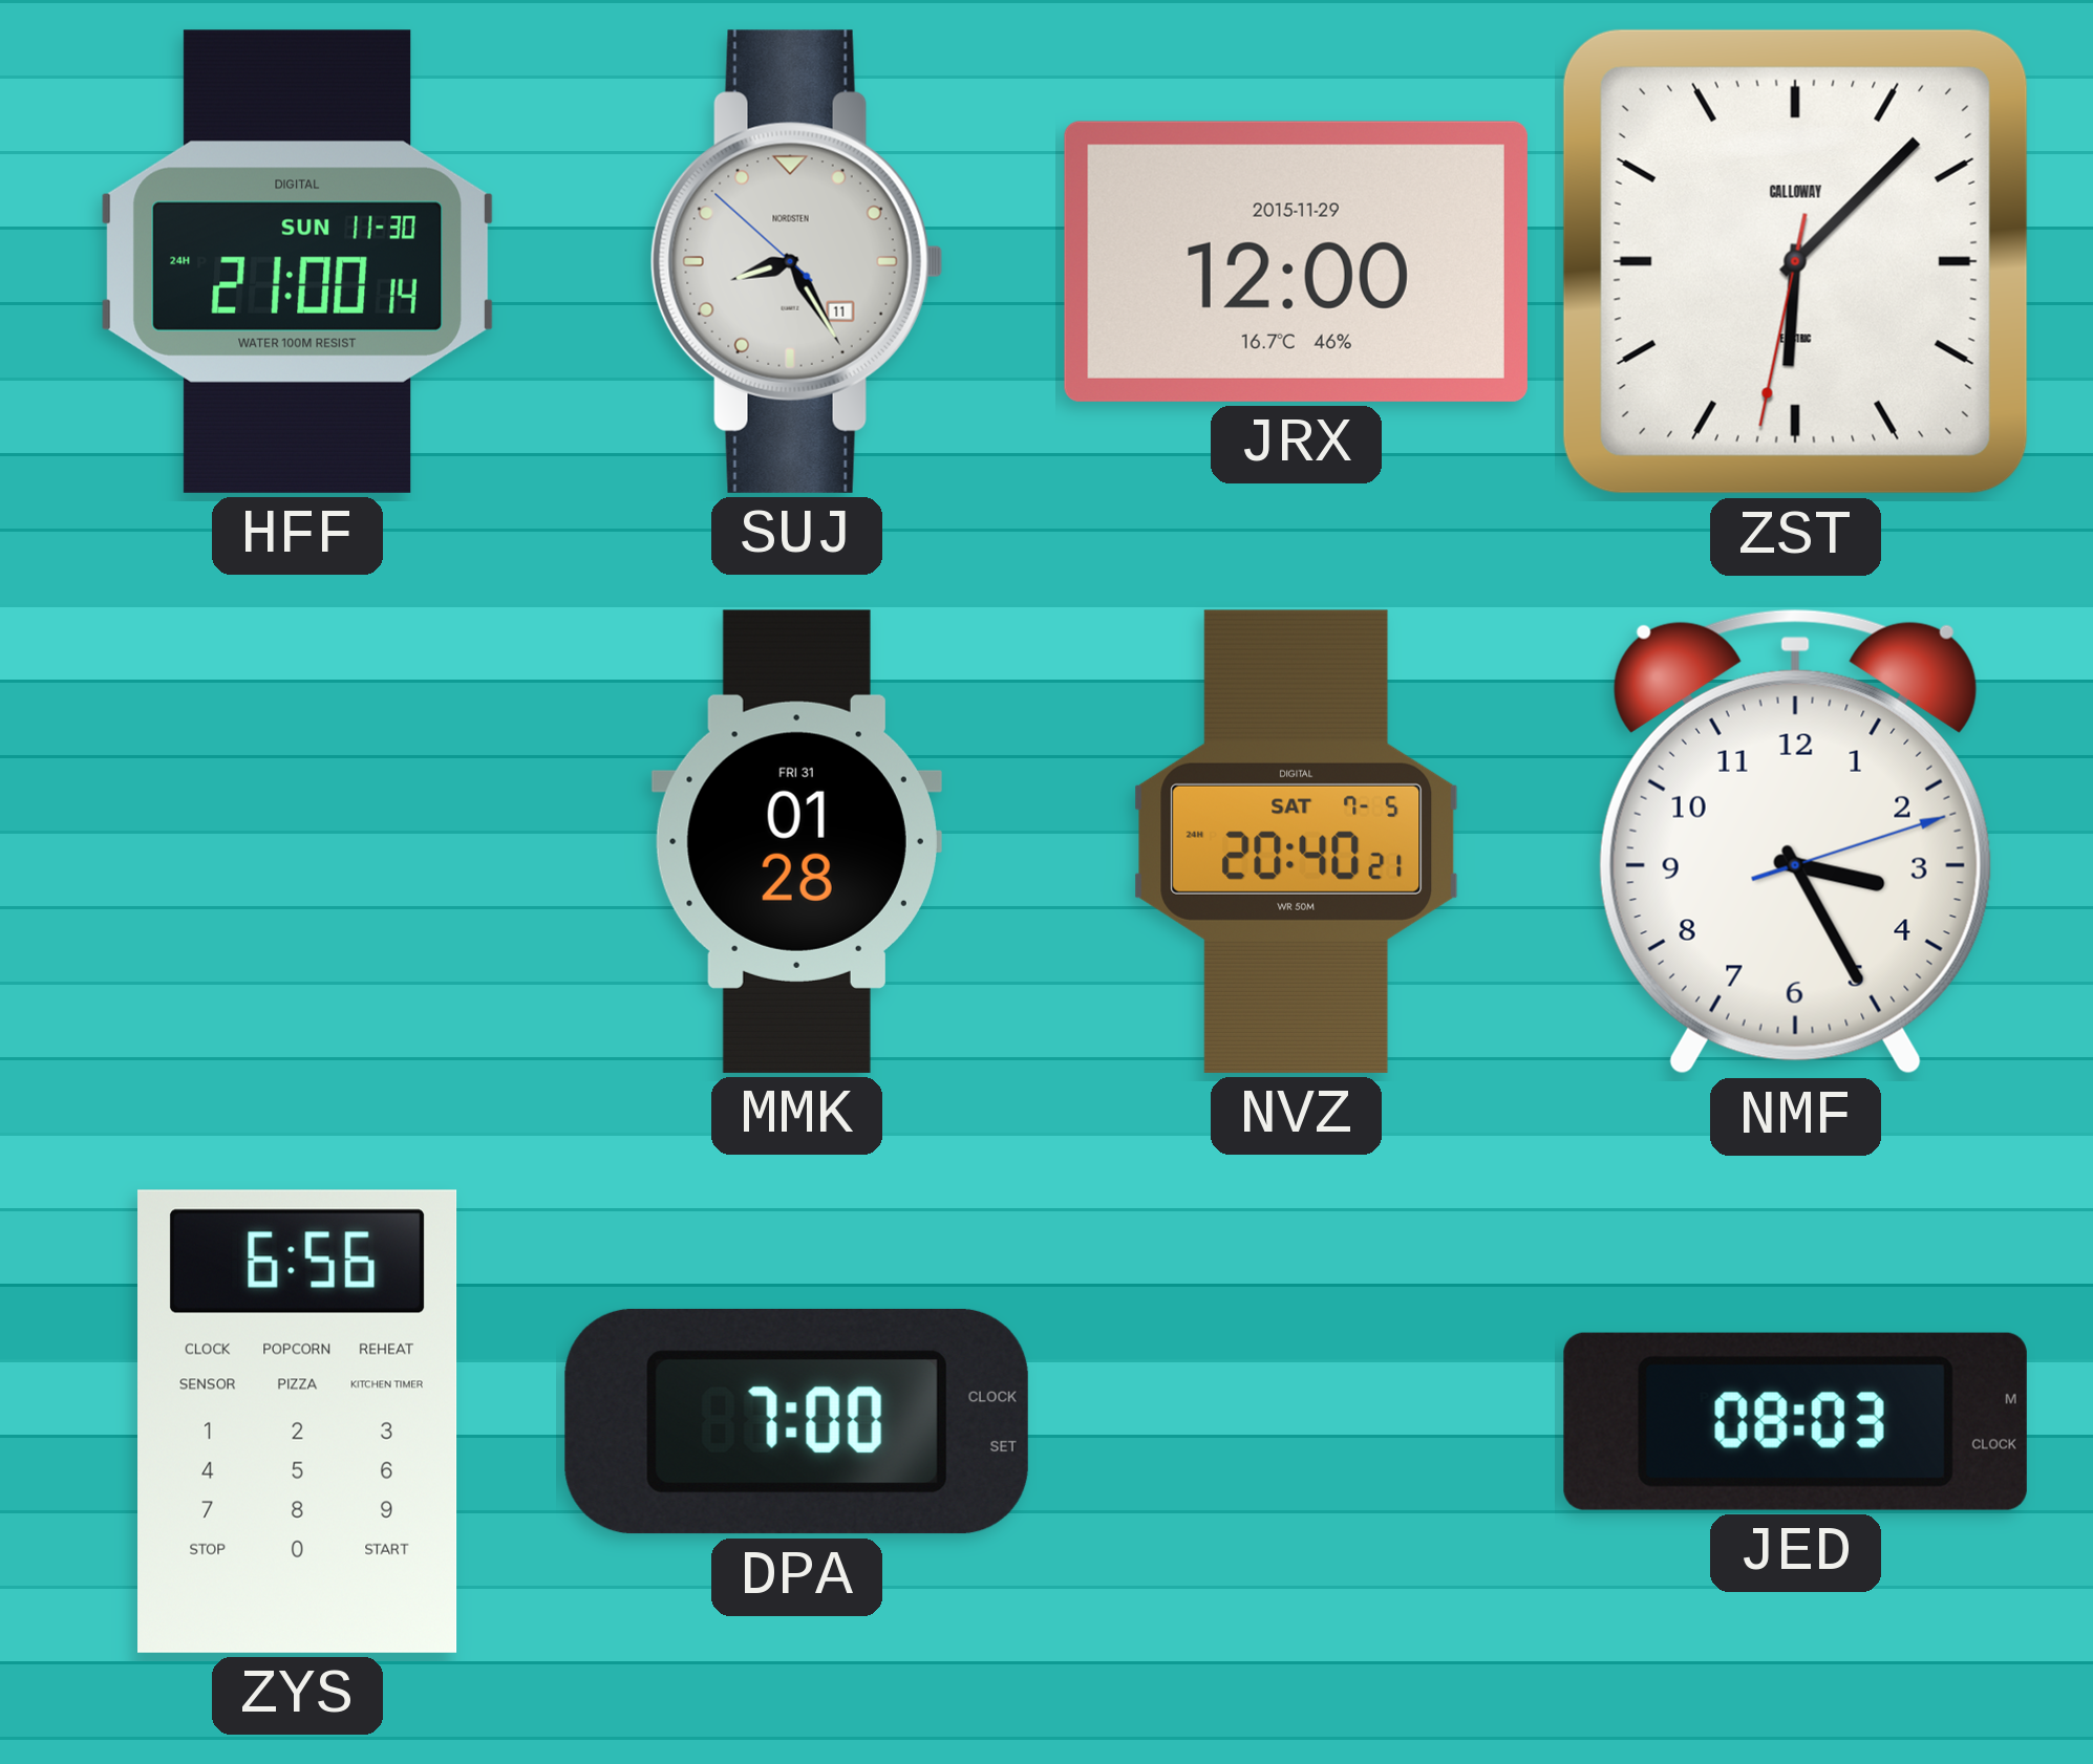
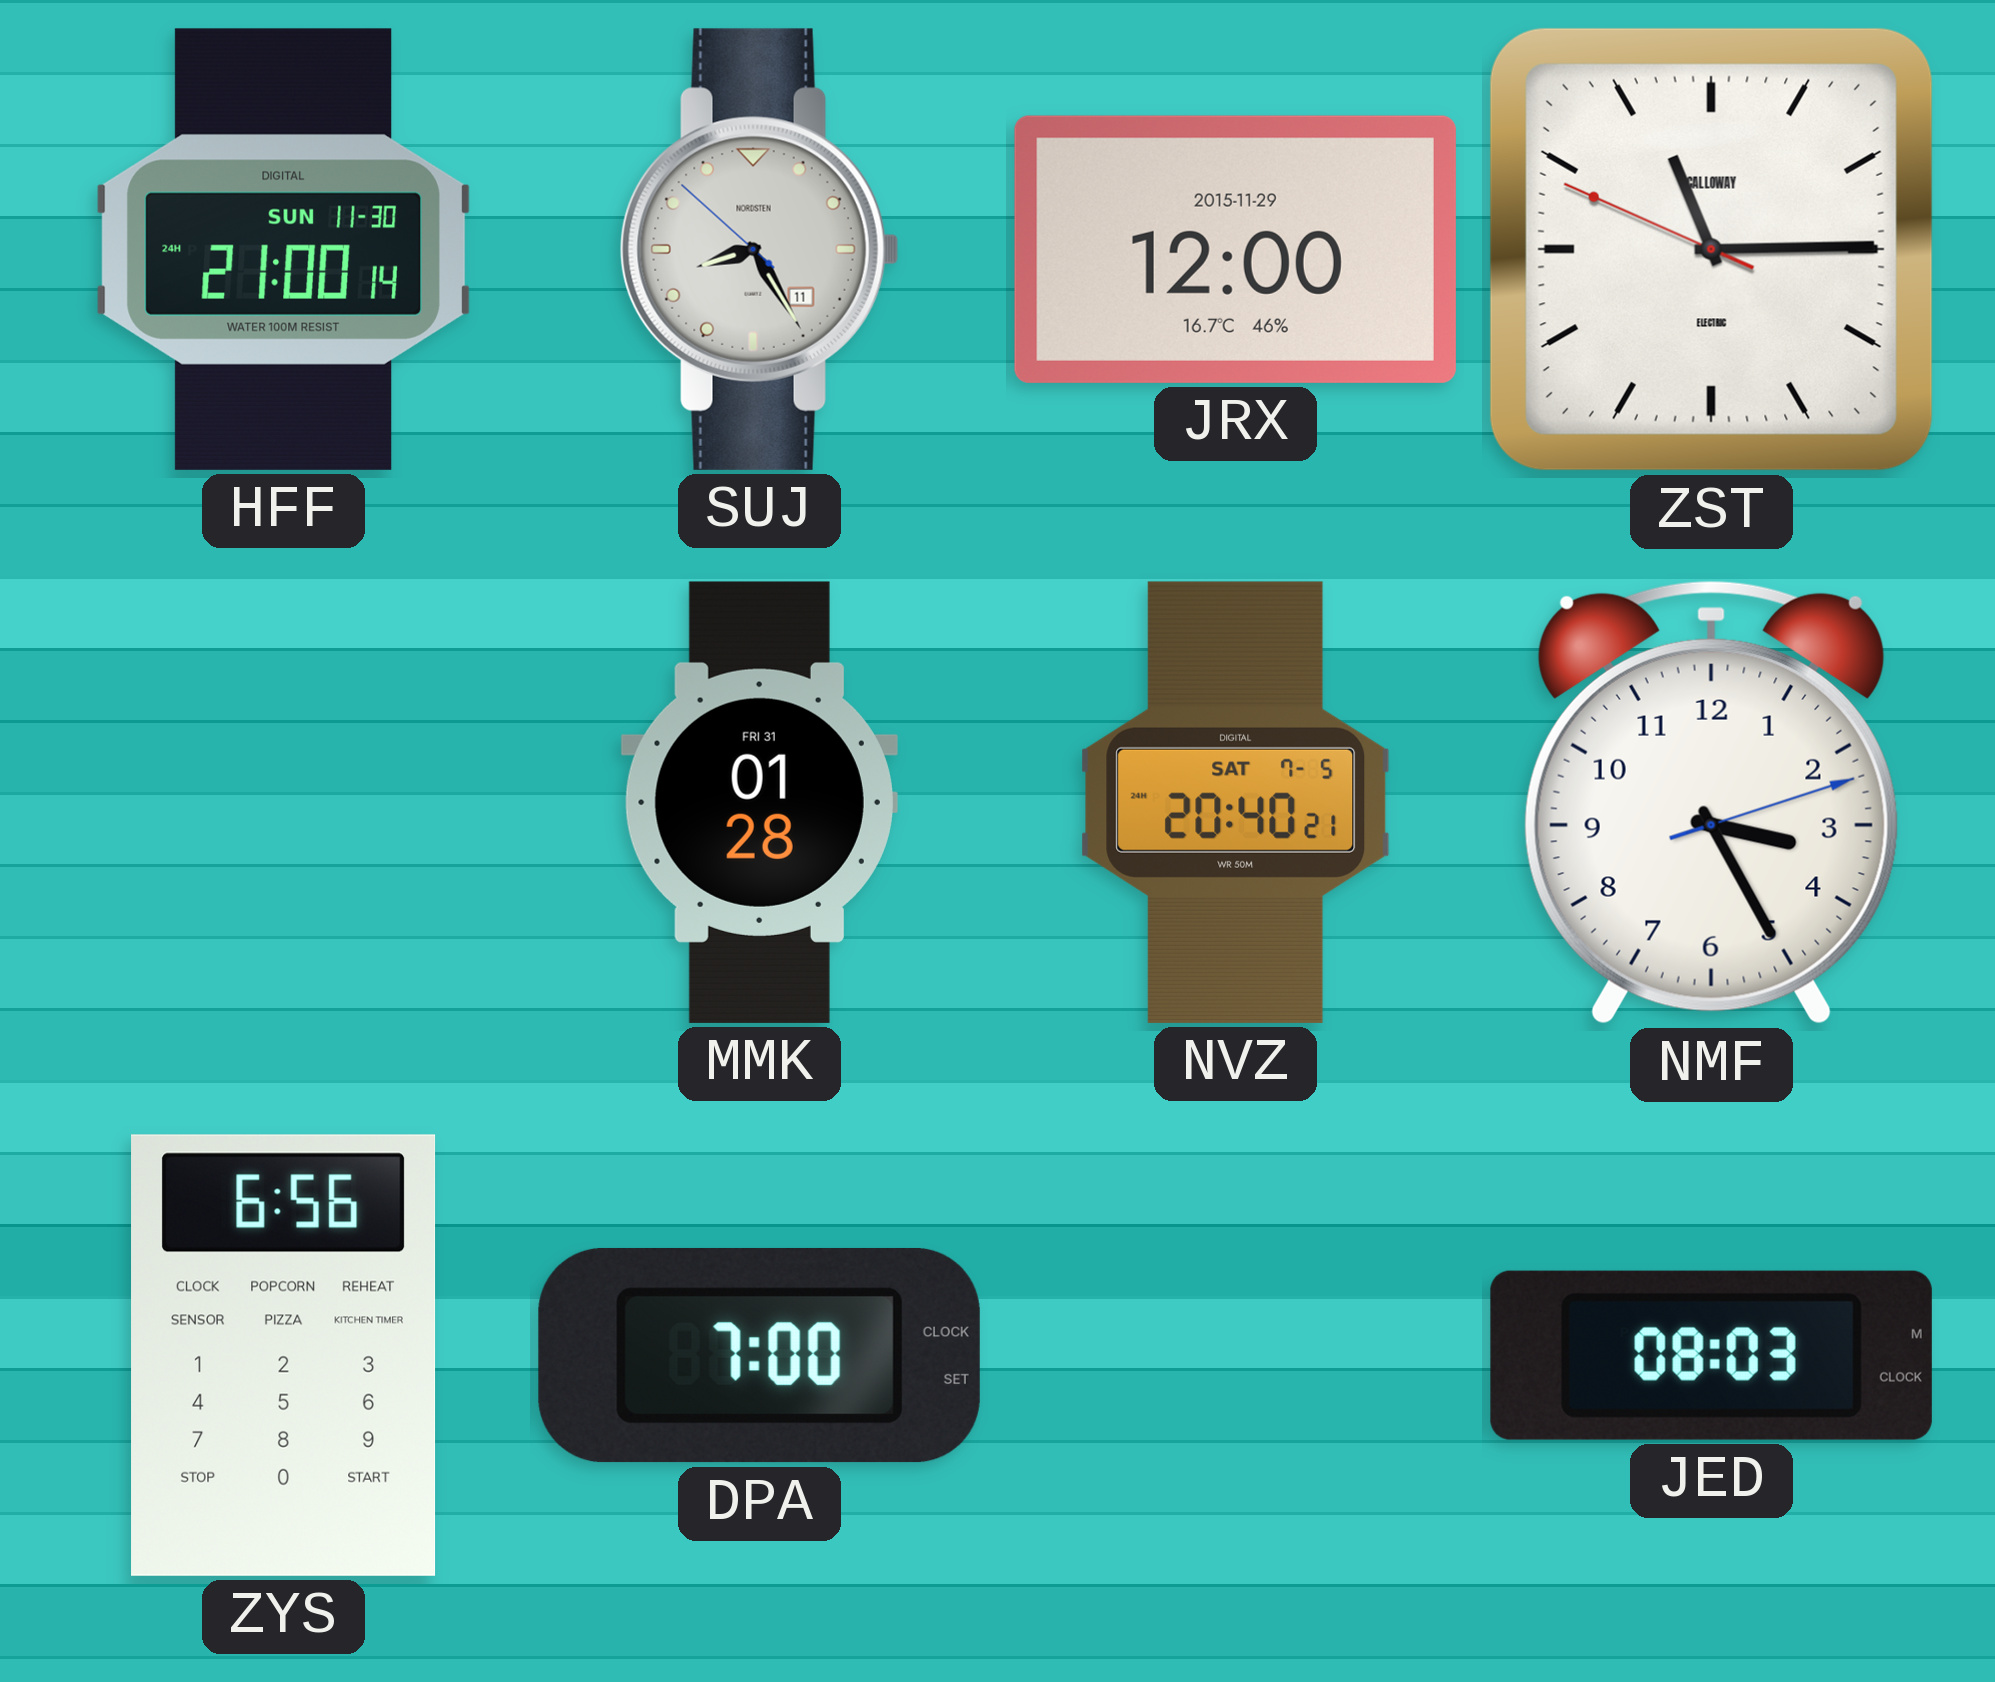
ZST: 6:07 -> 11:14
